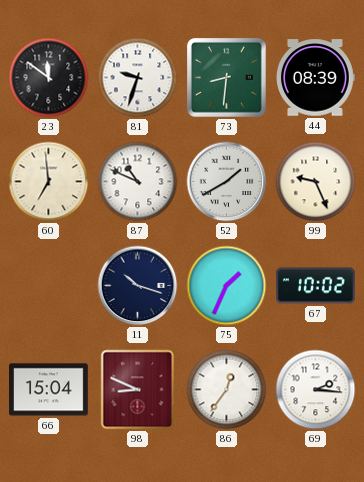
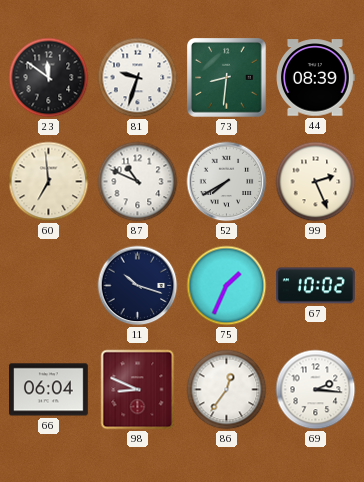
52: 1:40 -> 7:40
99: 9:26 -> 2:26
66: 15:04 -> 06:04
